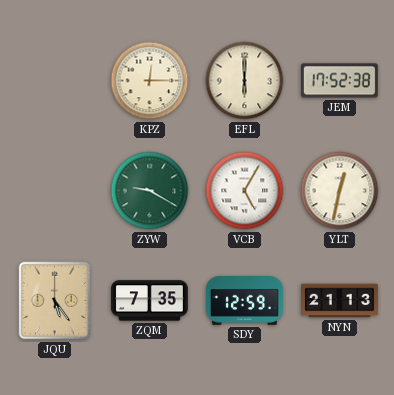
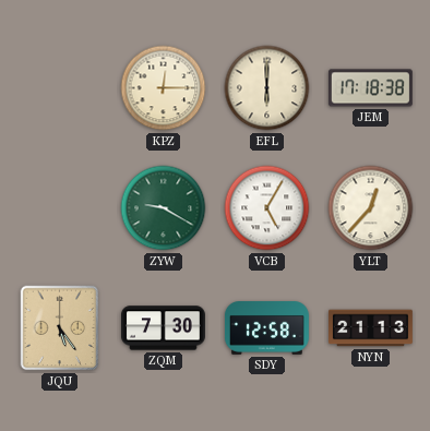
JEM: 17:52 -> 17:18
YLT: 12:32 -> 12:37
ZQM: 7:35 -> 7:30
SDY: 12:59 -> 12:58
